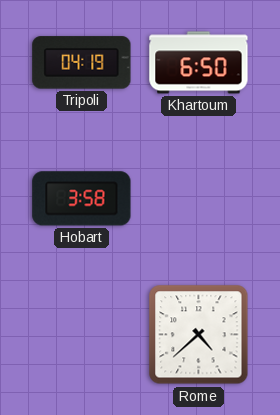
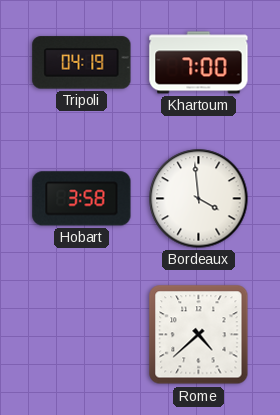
Khartoum: 6:50 -> 7:00
Bordeaux: none -> 3:59
